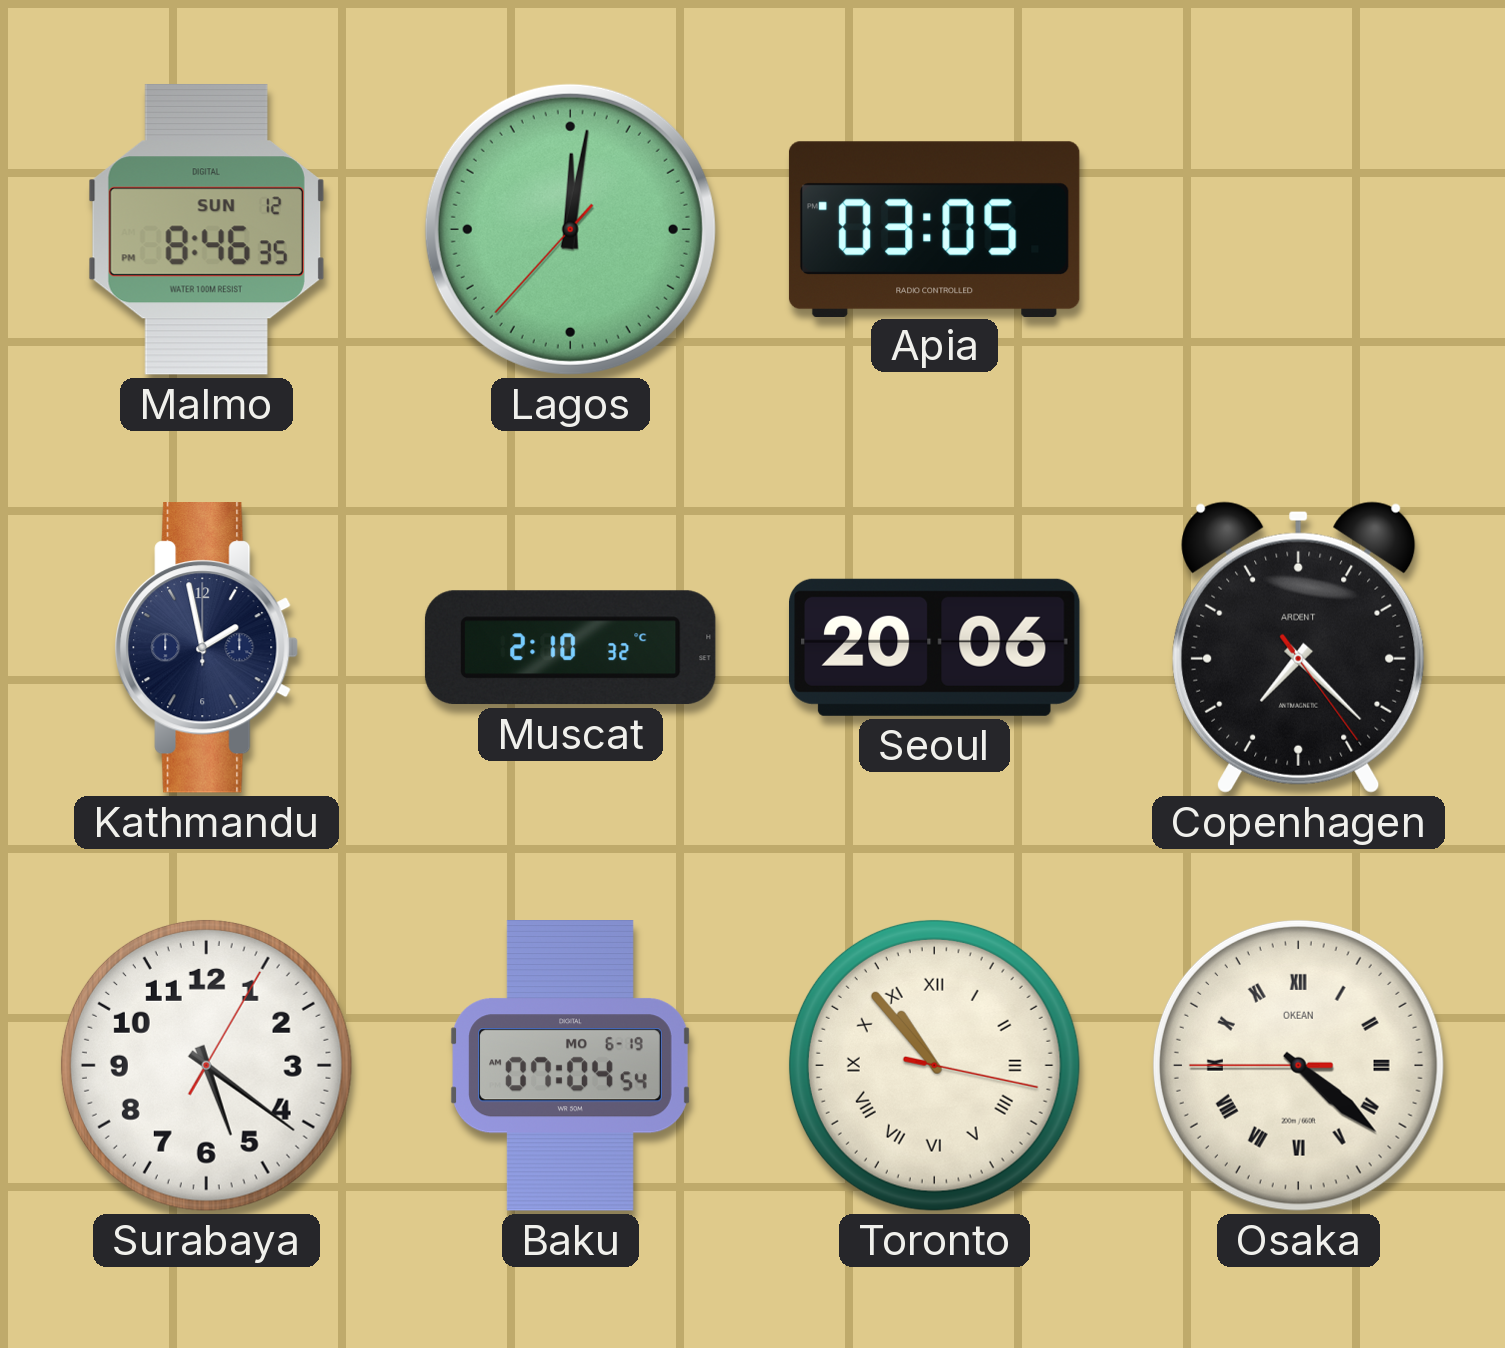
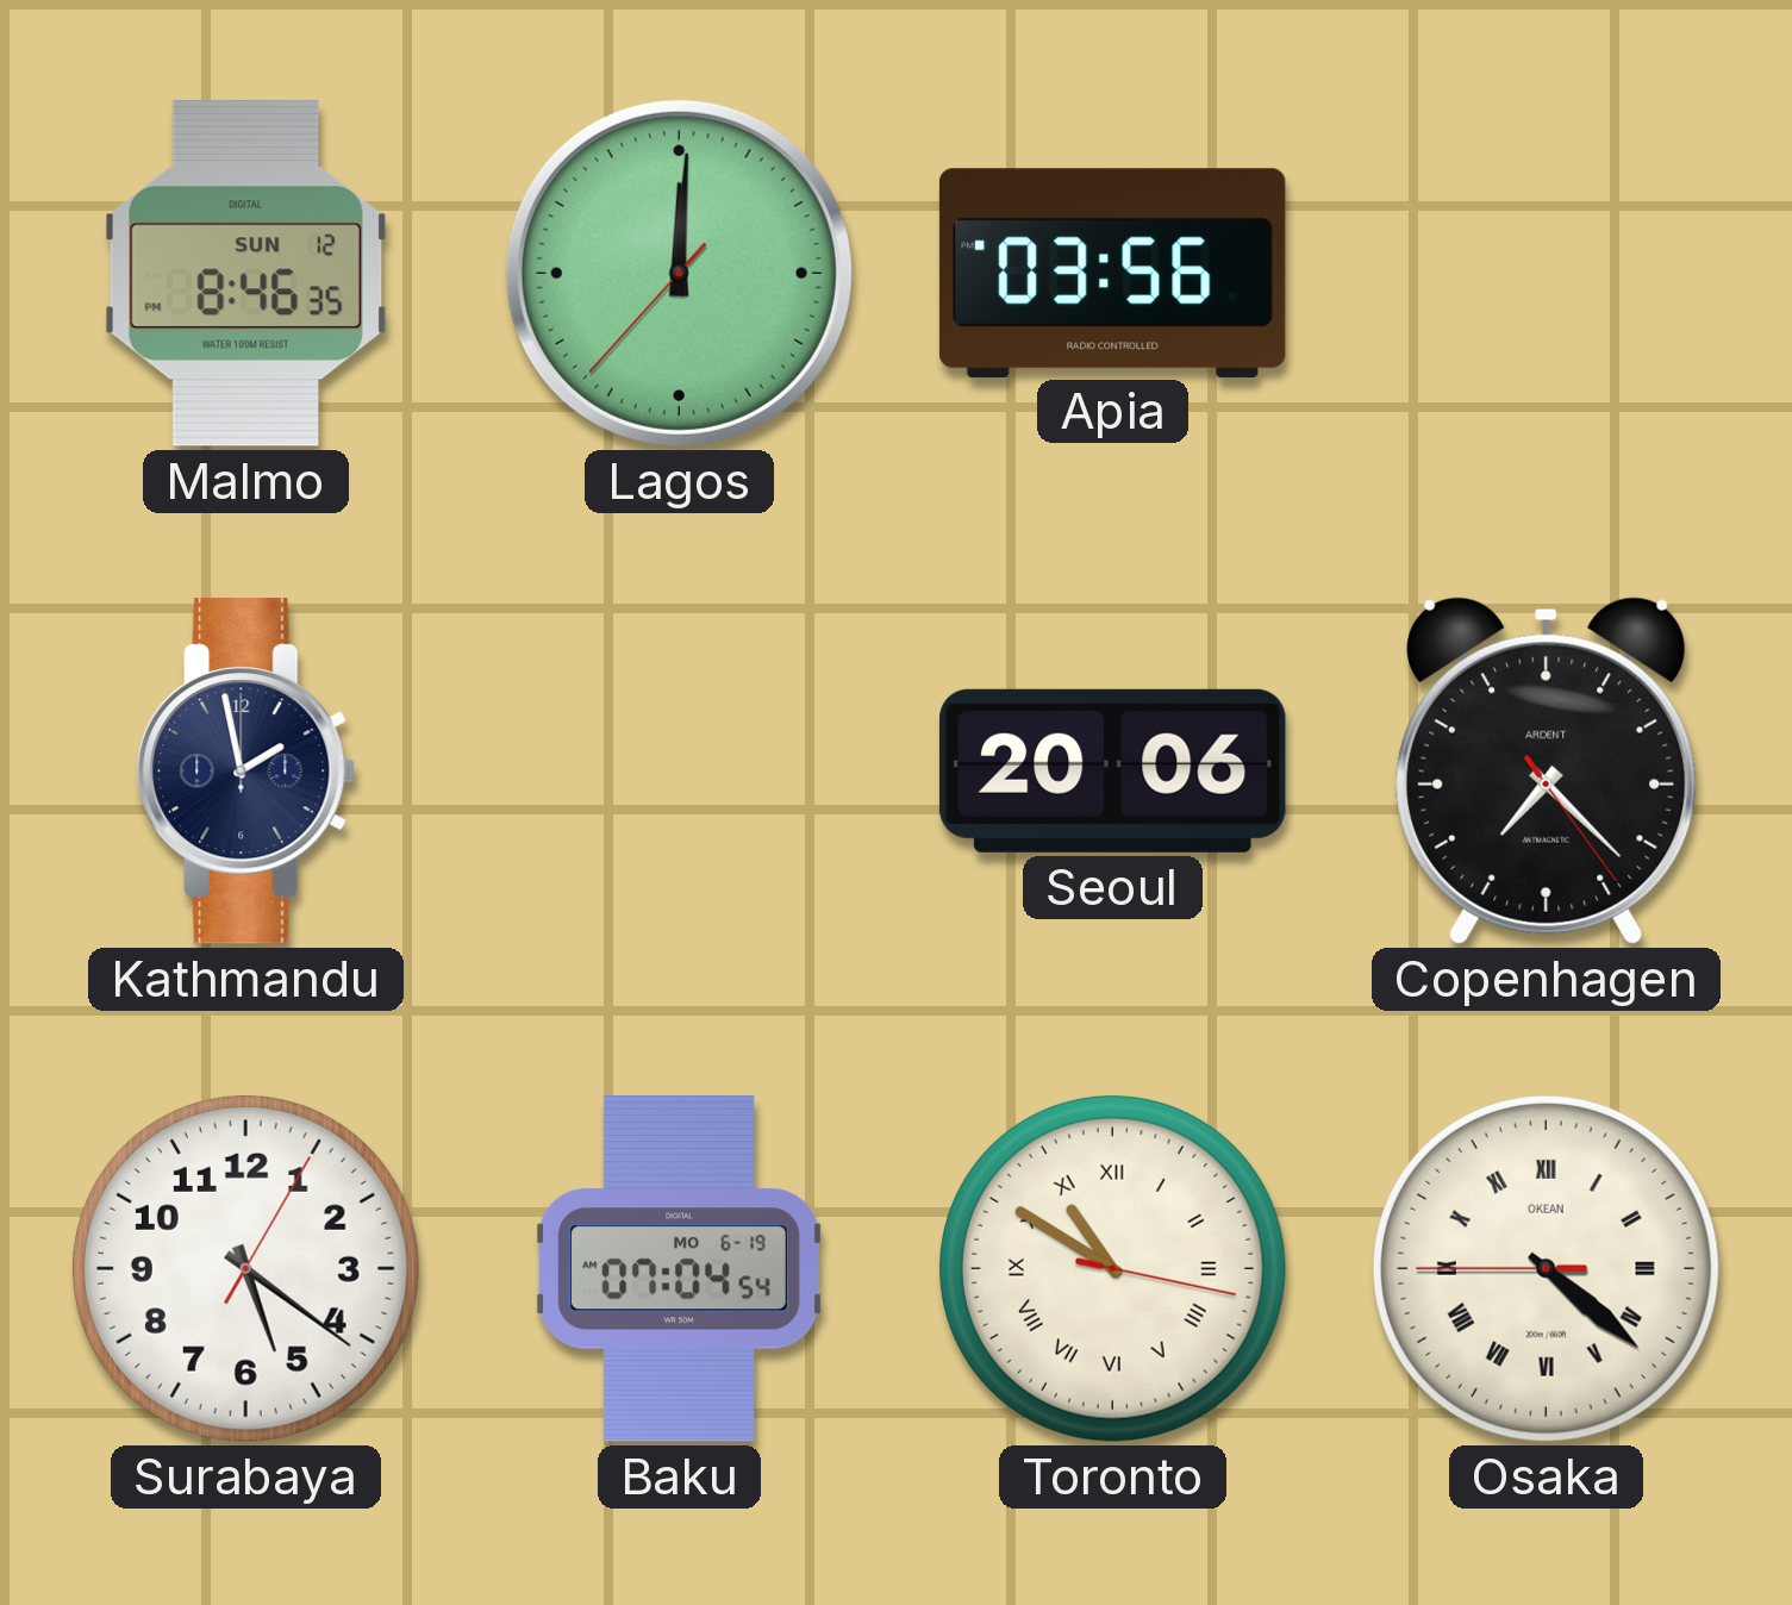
Lagos: 12:01 -> 12:00
Apia: 03:05 -> 03:56
Muscat: 2:10 -> none
Toronto: 10:53 -> 10:50
